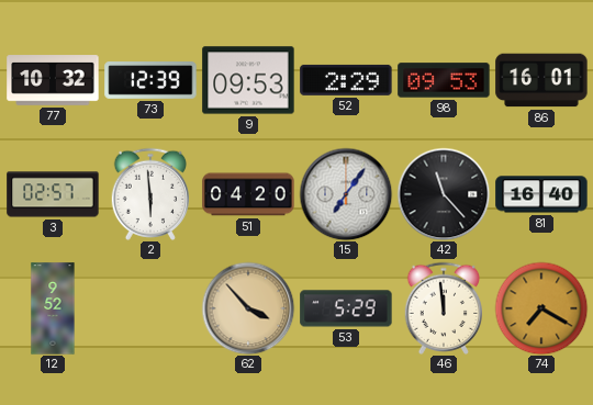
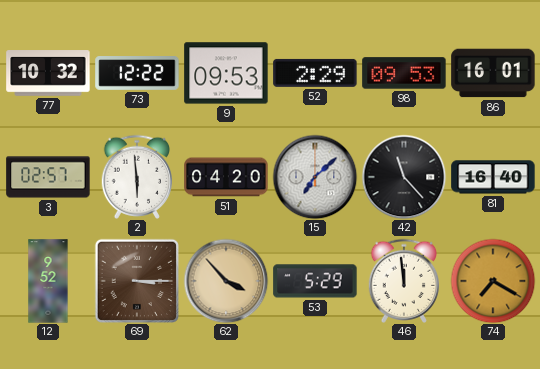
73: 12:39 -> 12:22
15: 7:06 -> 7:08
69: none -> 3:15
